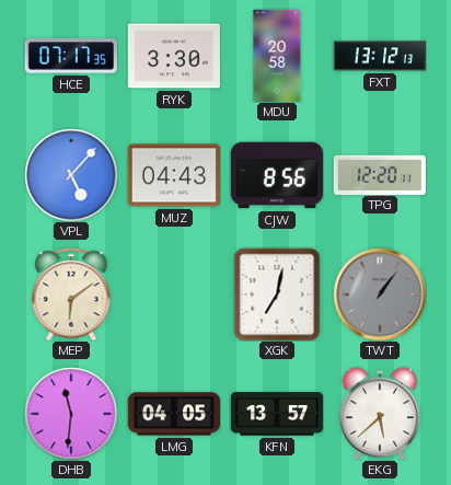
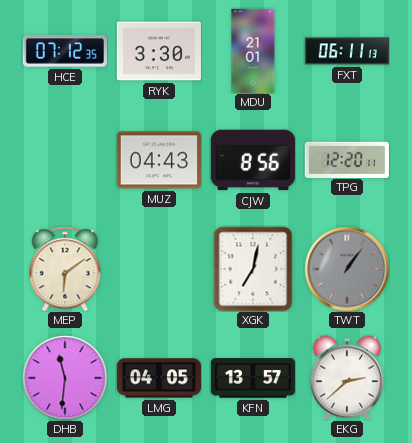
HCE: 07:17 -> 07:12
MDU: 20:58 -> 21:01
FXT: 13:12 -> 06:11
VPL: 5:07 -> none
EKG: 5:38 -> 2:38
